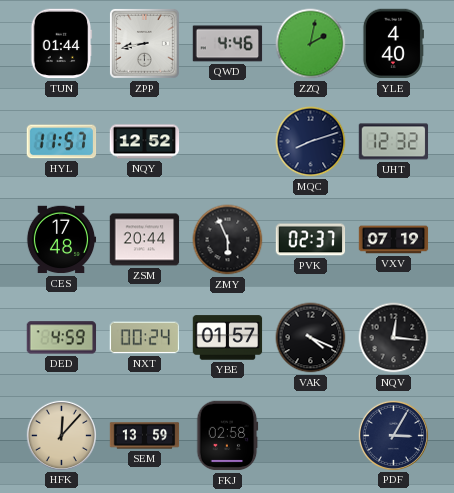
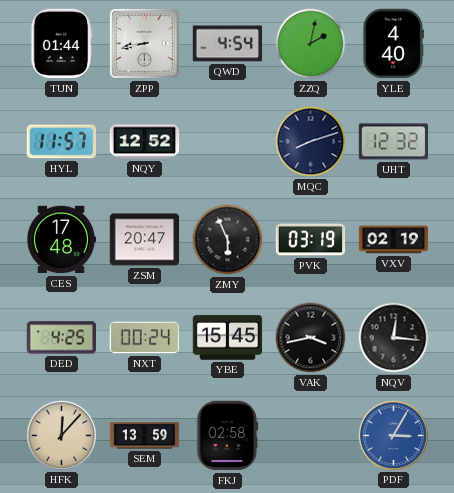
QWD: 4:46 -> 4:54
ZSM: 20:44 -> 20:47
PVK: 02:37 -> 03:19
VXV: 07:19 -> 02:19
DED: 4:59 -> 4:25
YBE: 01:57 -> 15:45
VAK: 4:19 -> 3:43
PDF dial: navy -> blue
